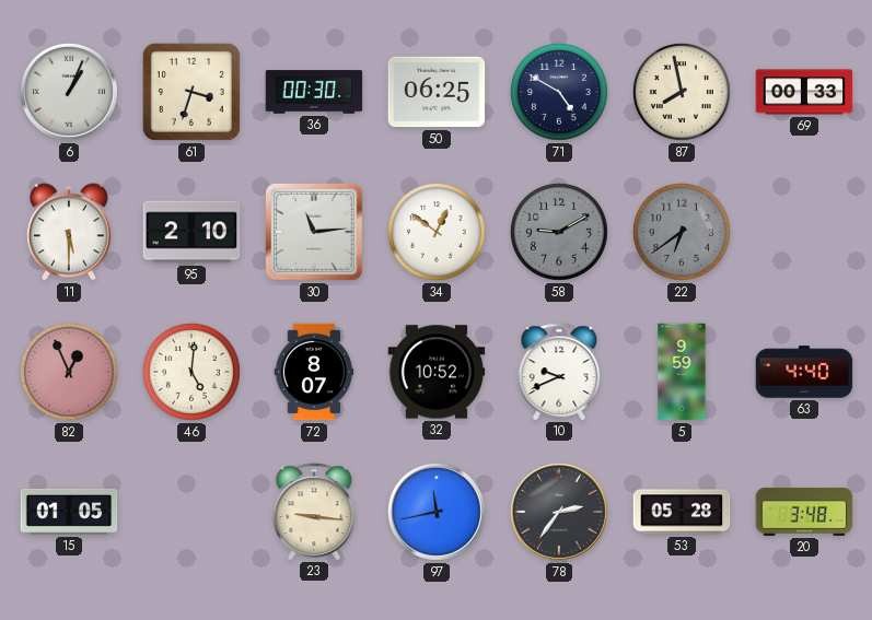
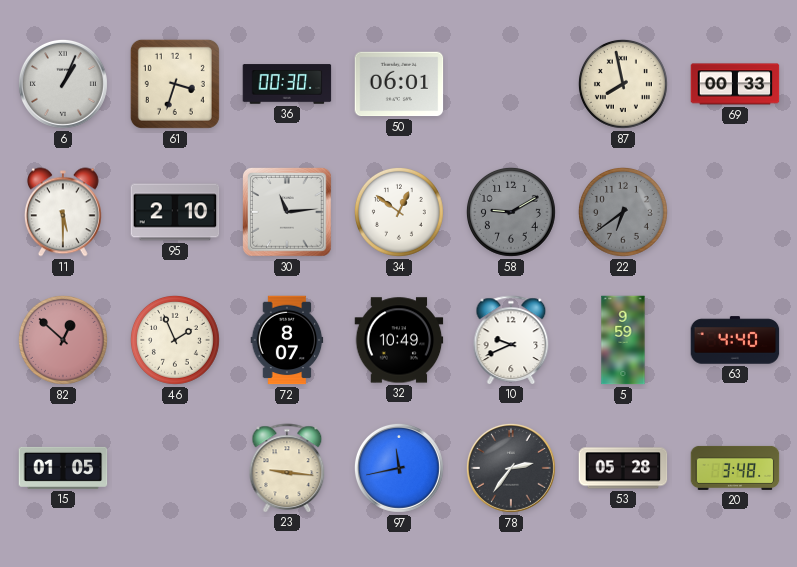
50: 06:25 -> 06:01
71: 4:50 -> none
82: 12:56 -> 12:52
46: 5:01 -> 1:56
32: 10:52 -> 10:49
